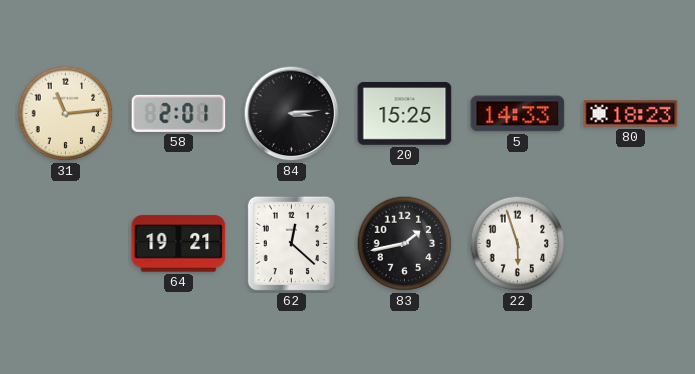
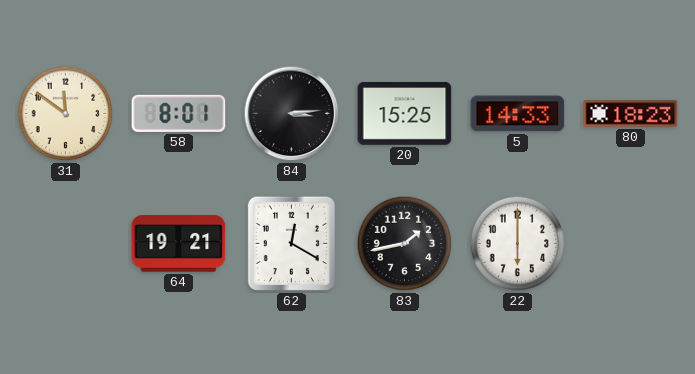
31: 11:14 -> 11:51
58: 2:01 -> 8:01
62: 12:22 -> 12:20
22: 5:57 -> 6:00
